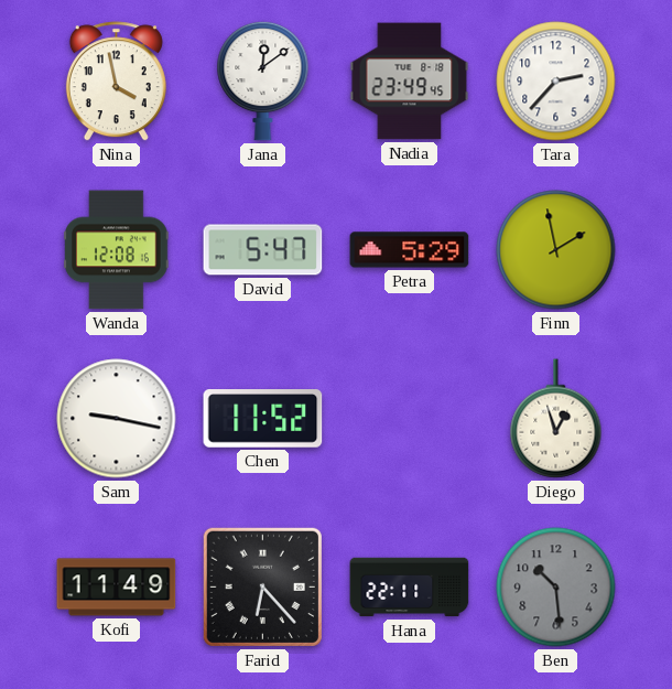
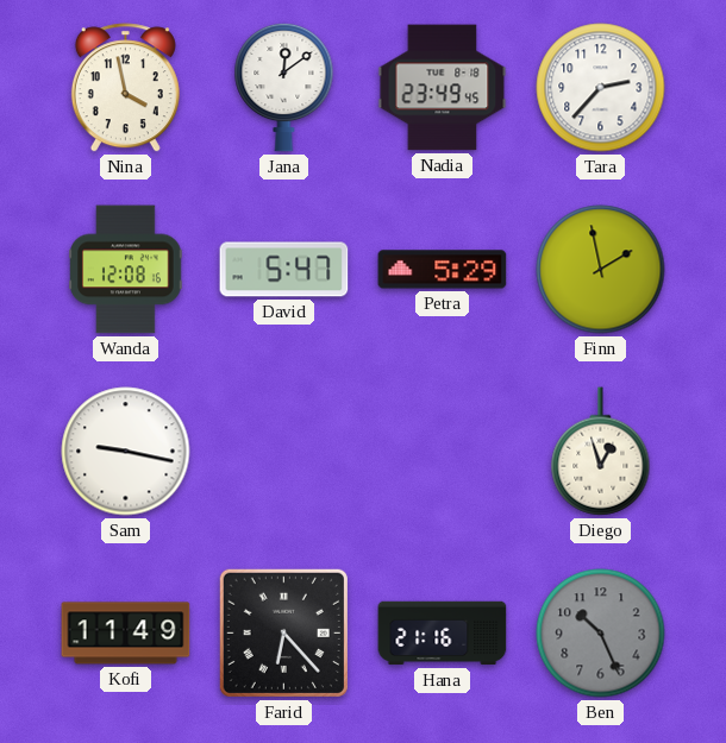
Chen: 11:52 -> none
Hana: 22:11 -> 21:16
Ben: 10:29 -> 10:26
